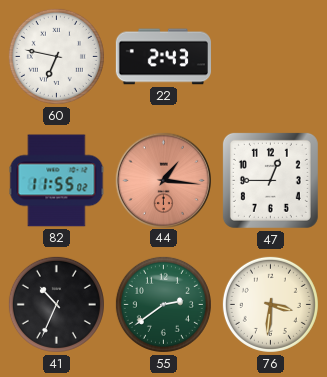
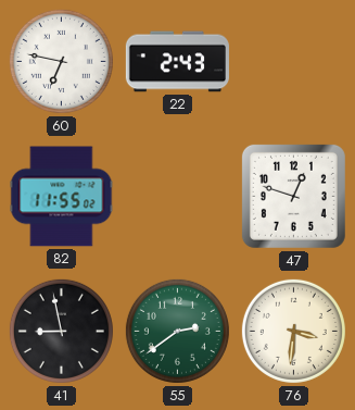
44: 1:16 -> none
47: 12:45 -> 12:48
41: 10:34 -> 8:58
